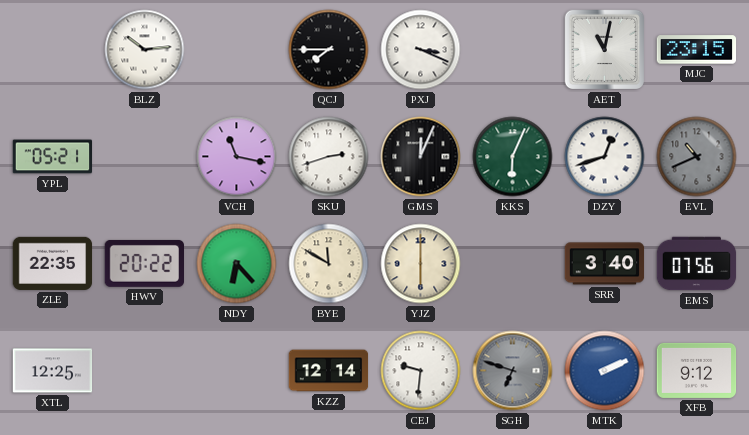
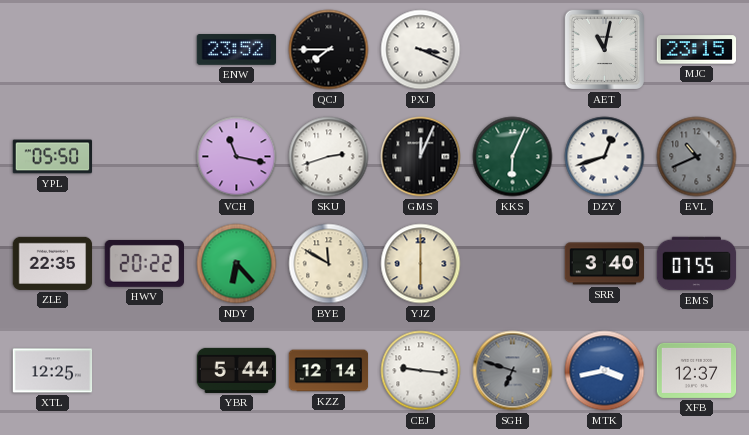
BLZ: 10:14 -> none
ENW: none -> 23:52
YPL: 05:21 -> 05:50
EMS: 07:56 -> 07:55
YBR: none -> 5:44
CEJ: 9:31 -> 9:16
MTK: 2:11 -> 3:43
XFB: 9:12 -> 12:37
